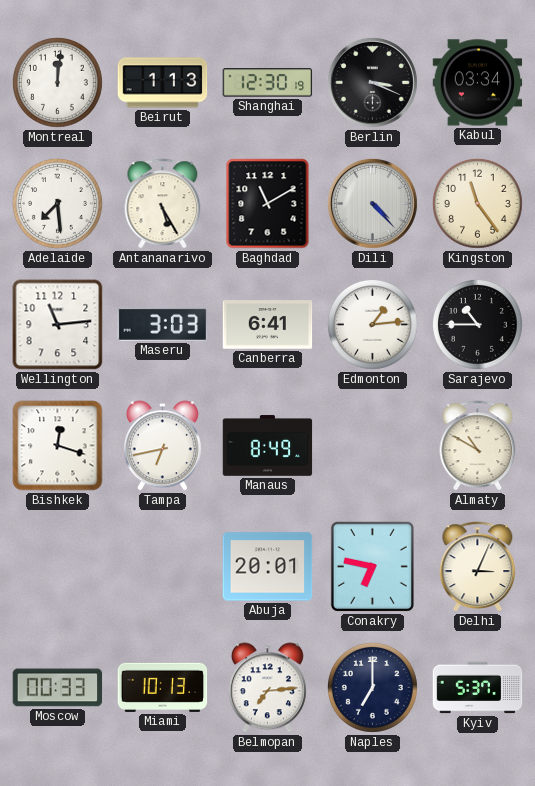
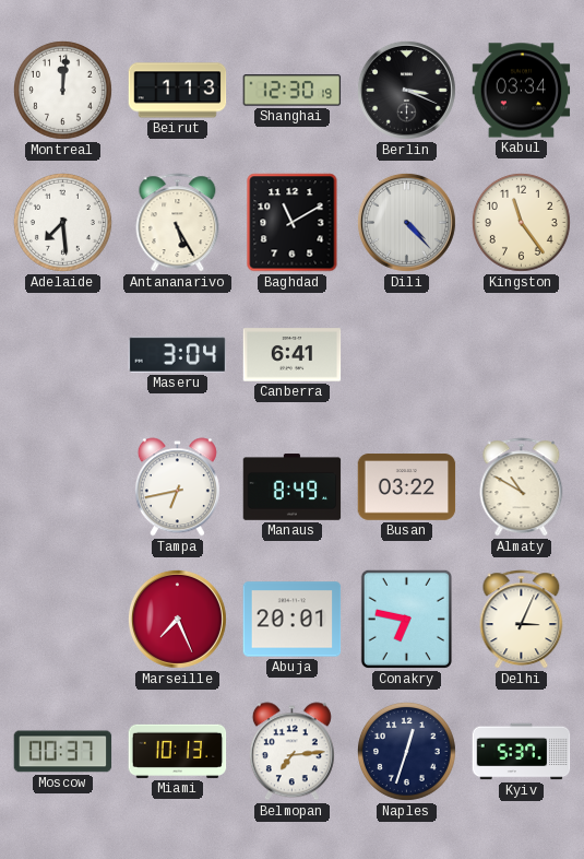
Wellington: 11:14 -> none
Maseru: 3:03 -> 3:04
Edmonton: 1:14 -> none
Sarajevo: 10:45 -> none
Bishkek: 12:18 -> none
Busan: none -> 03:22
Marseille: none -> 7:26
Moscow: 00:33 -> 00:37
Naples: 7:00 -> 12:33
